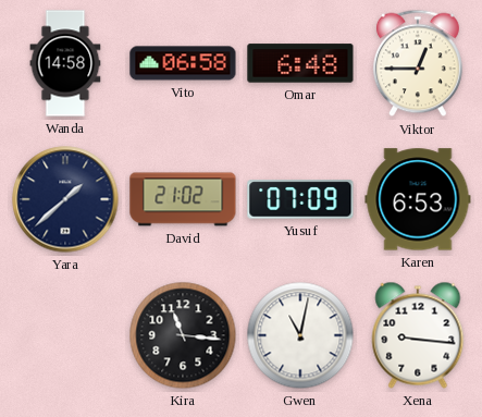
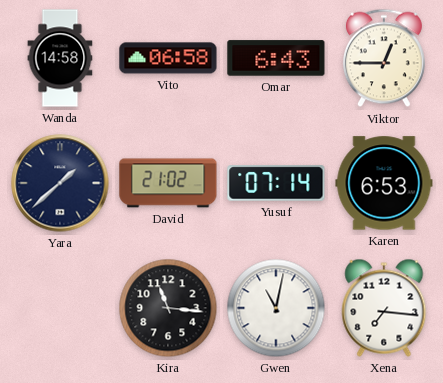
Omar: 6:48 -> 6:43
Yusuf: 07:09 -> 07:14
Xena: 9:16 -> 7:16
